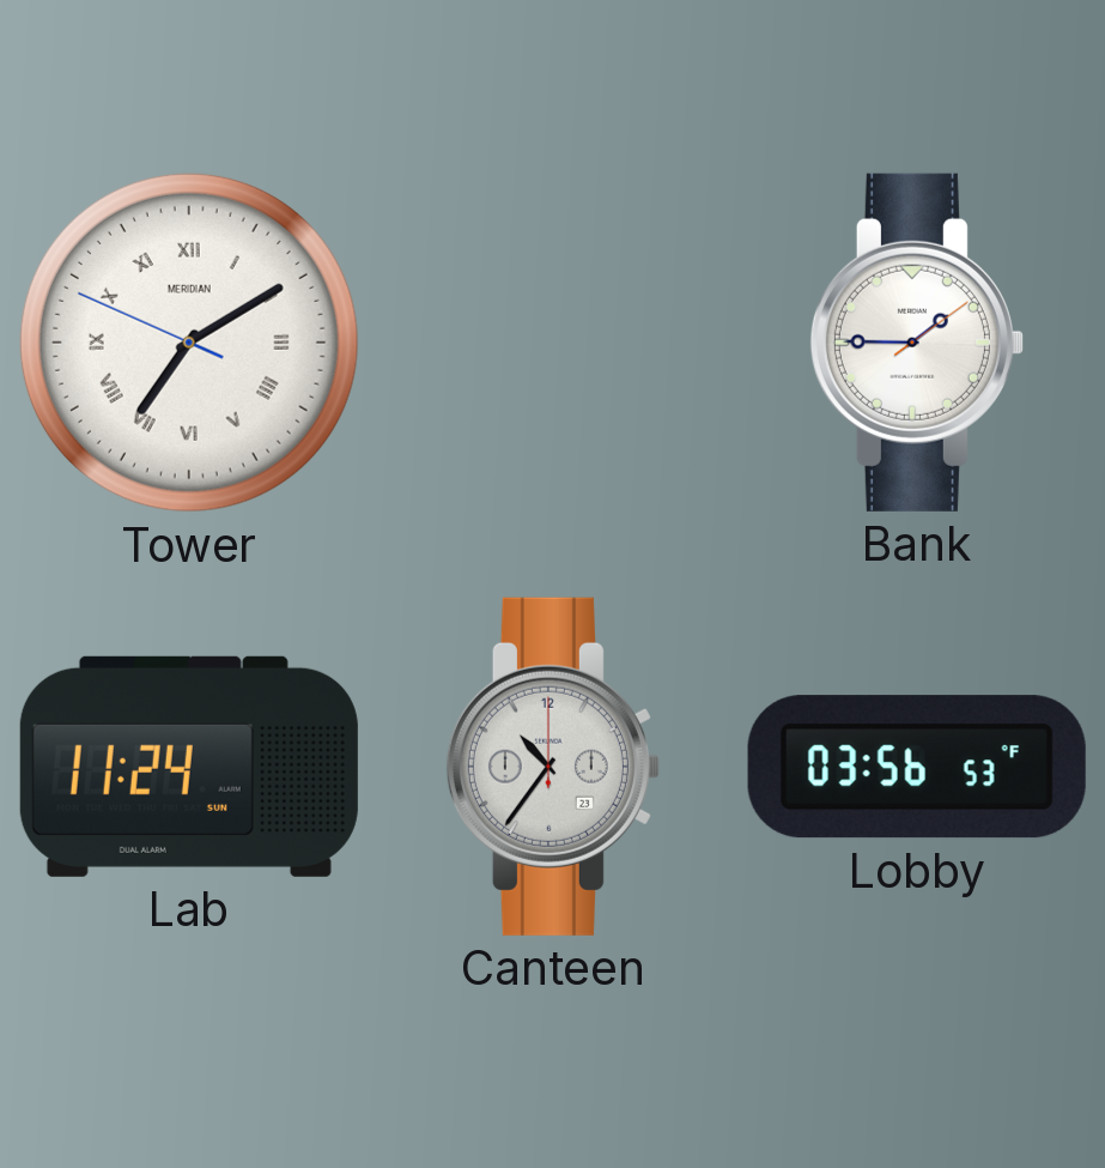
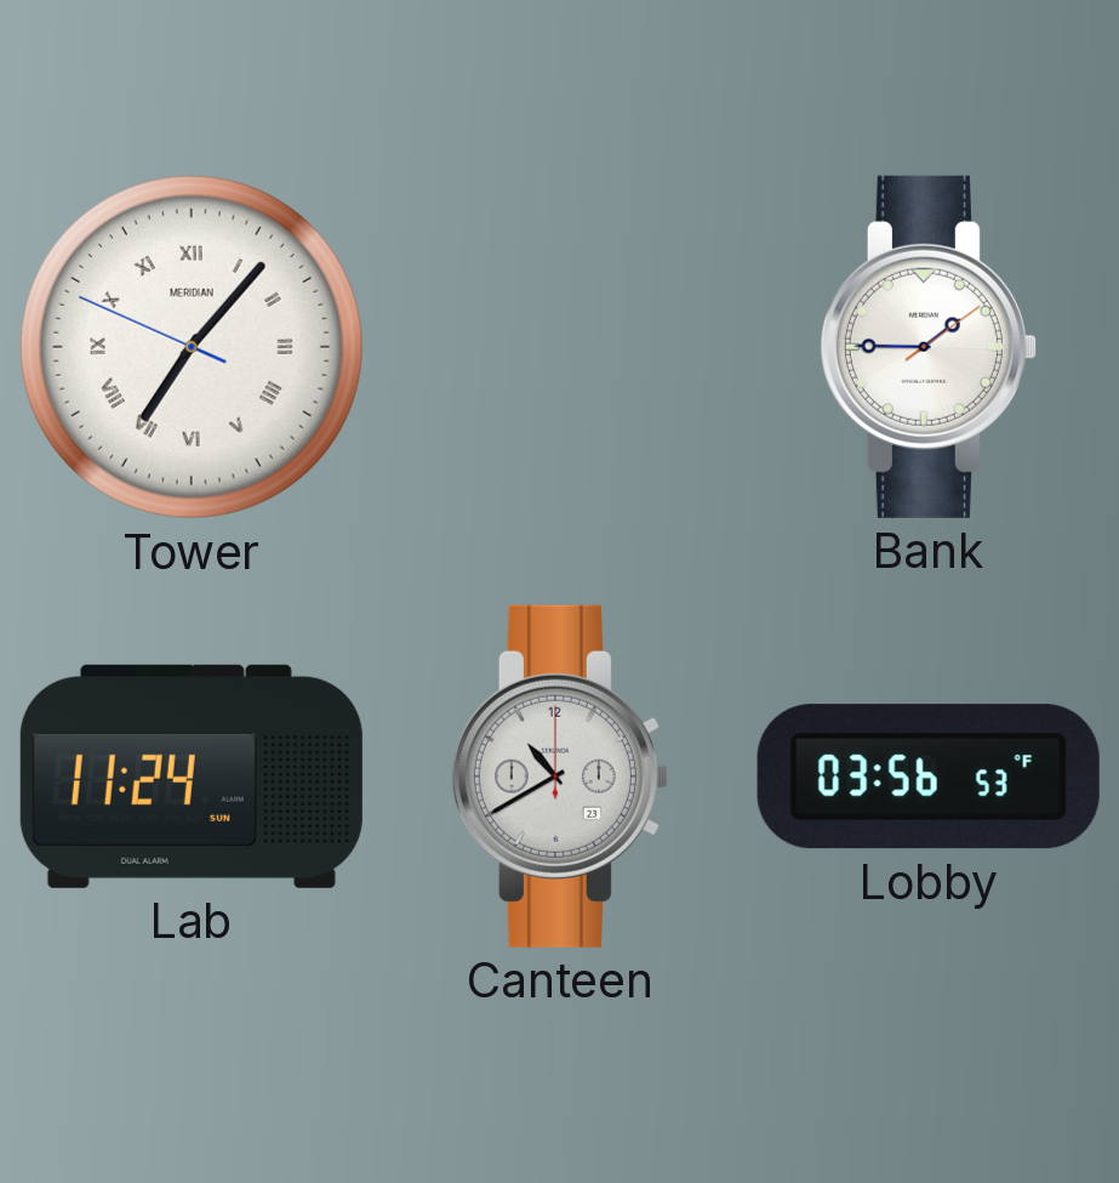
Tower: 7:09 -> 7:06
Canteen: 10:36 -> 10:40
